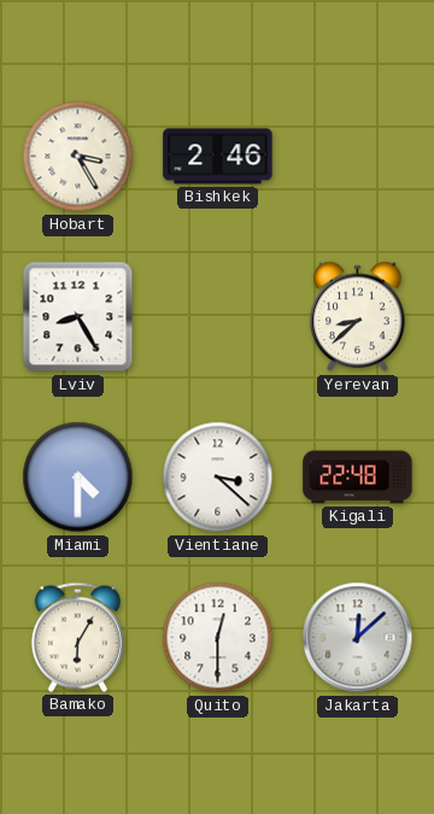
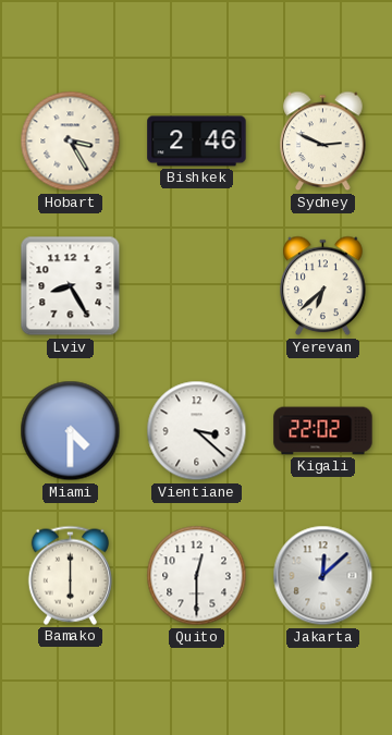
Sydney: none -> 2:49
Yerevan: 8:38 -> 6:38
Kigali: 22:48 -> 22:02
Bamako: 6:05 -> 6:00
